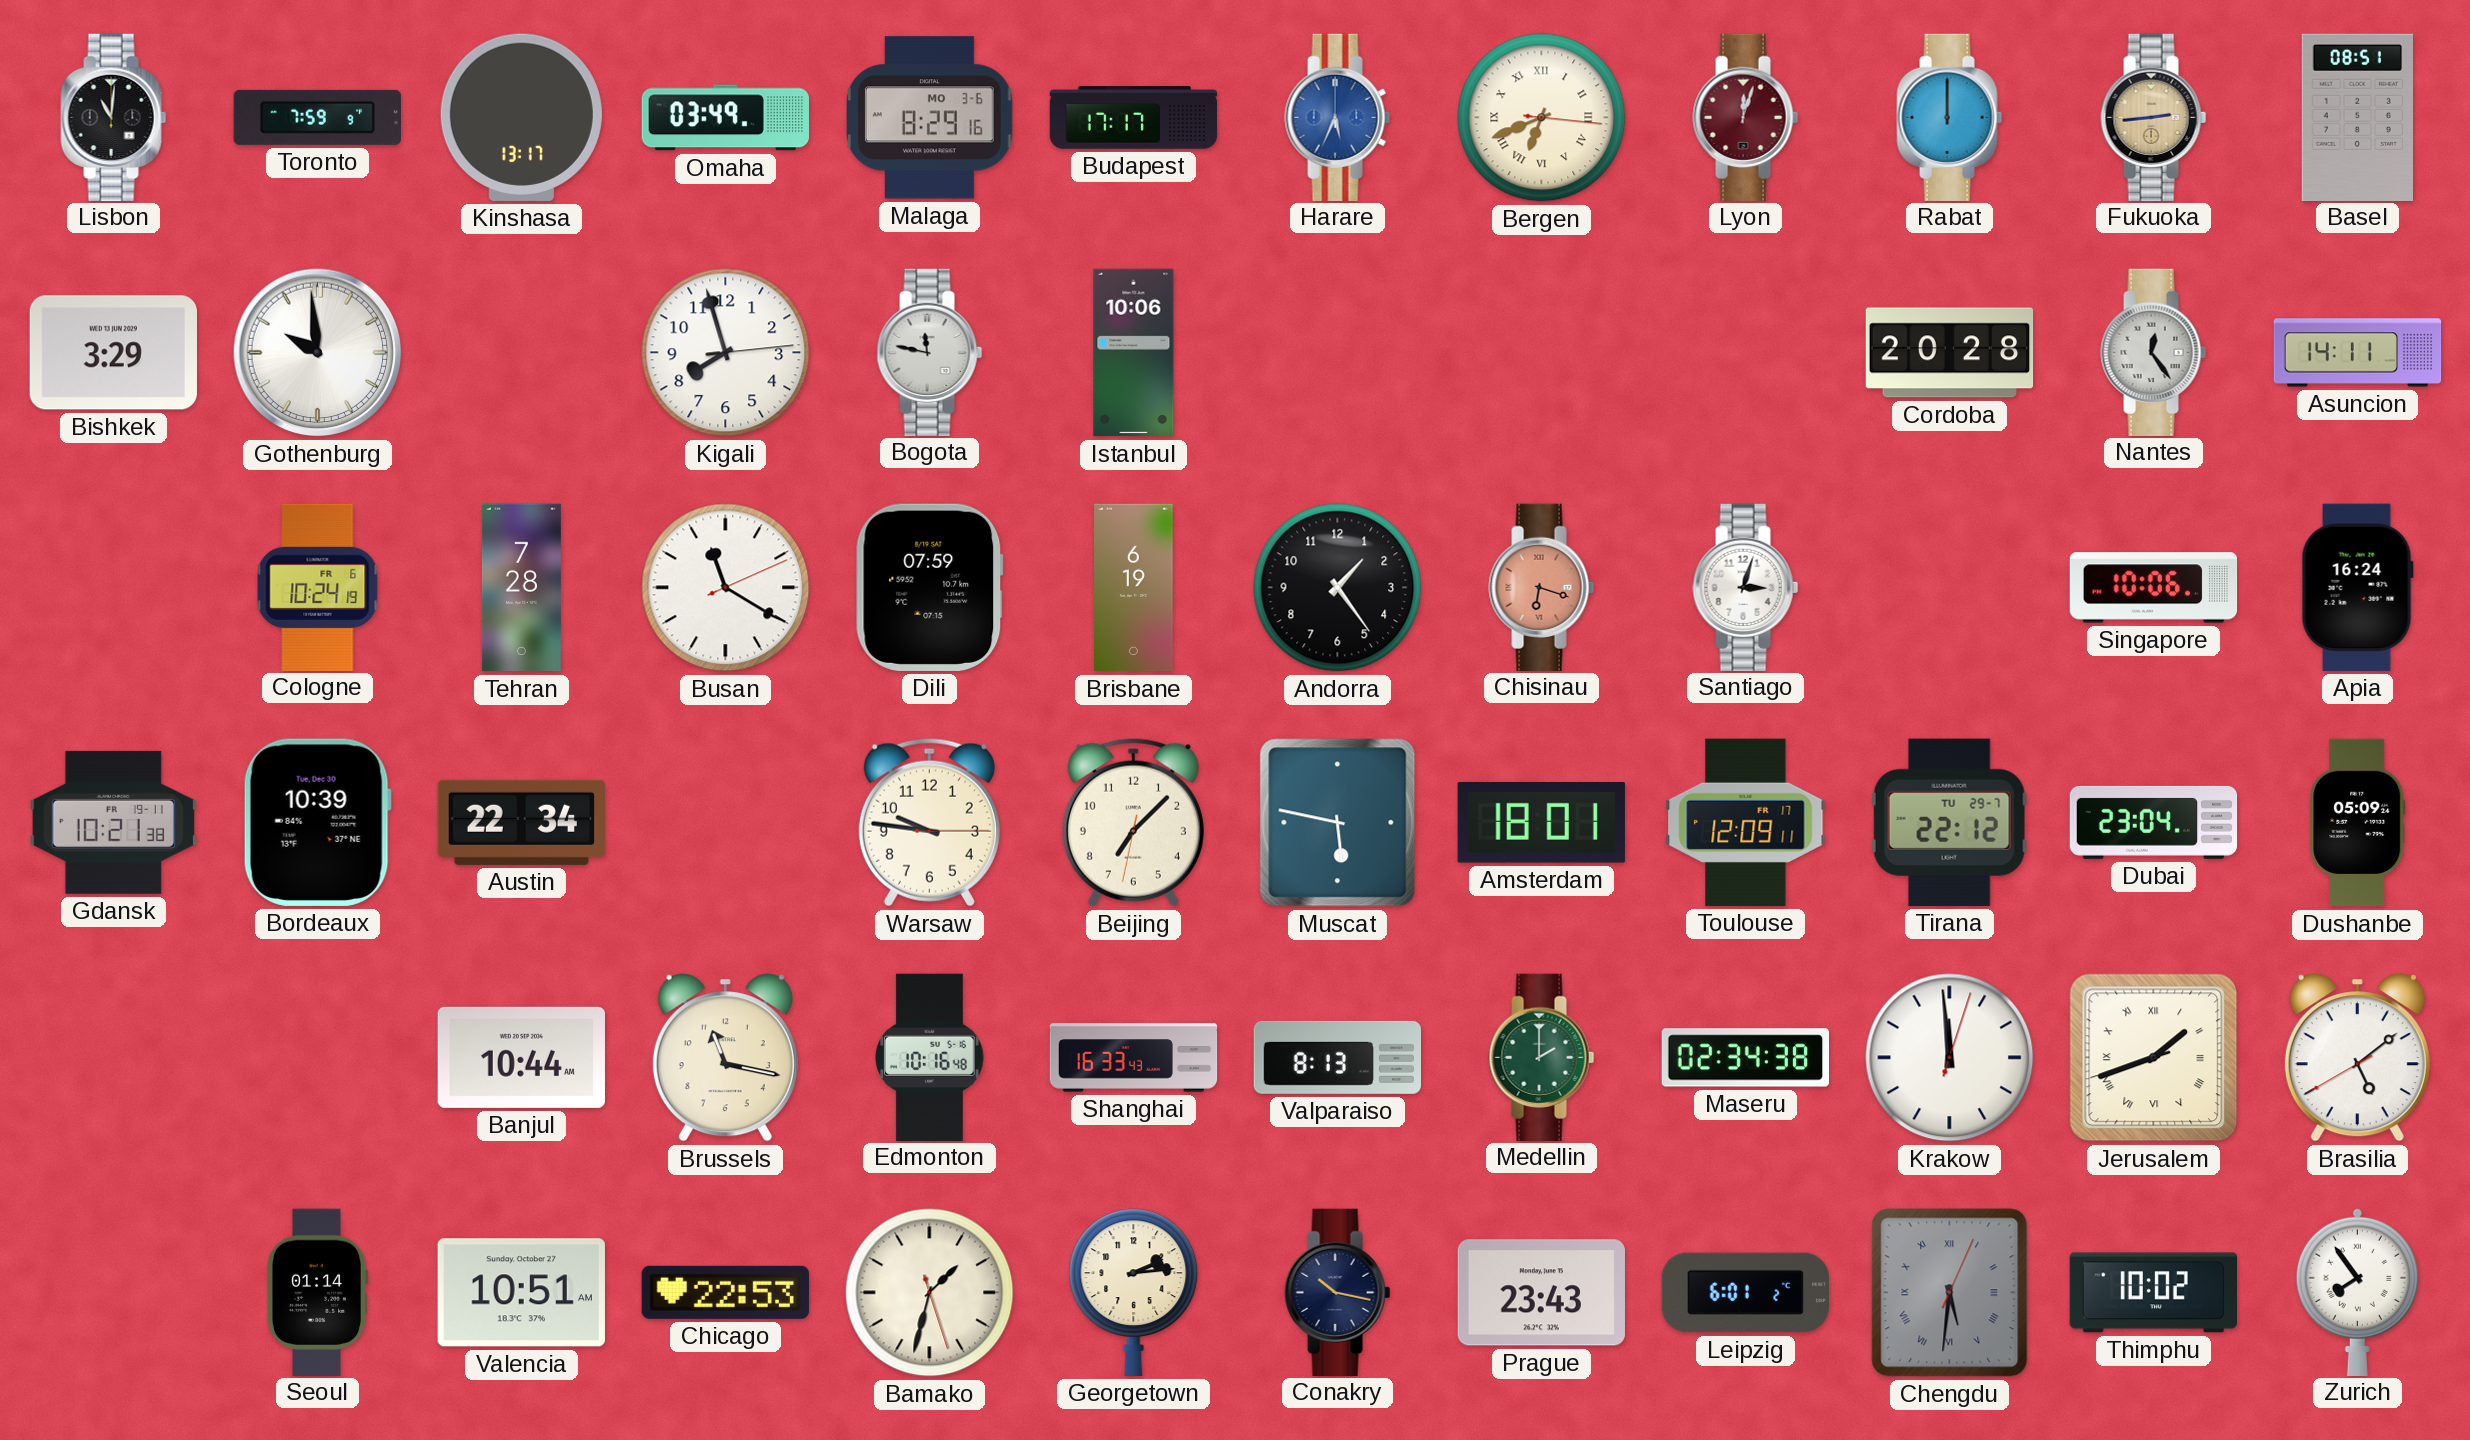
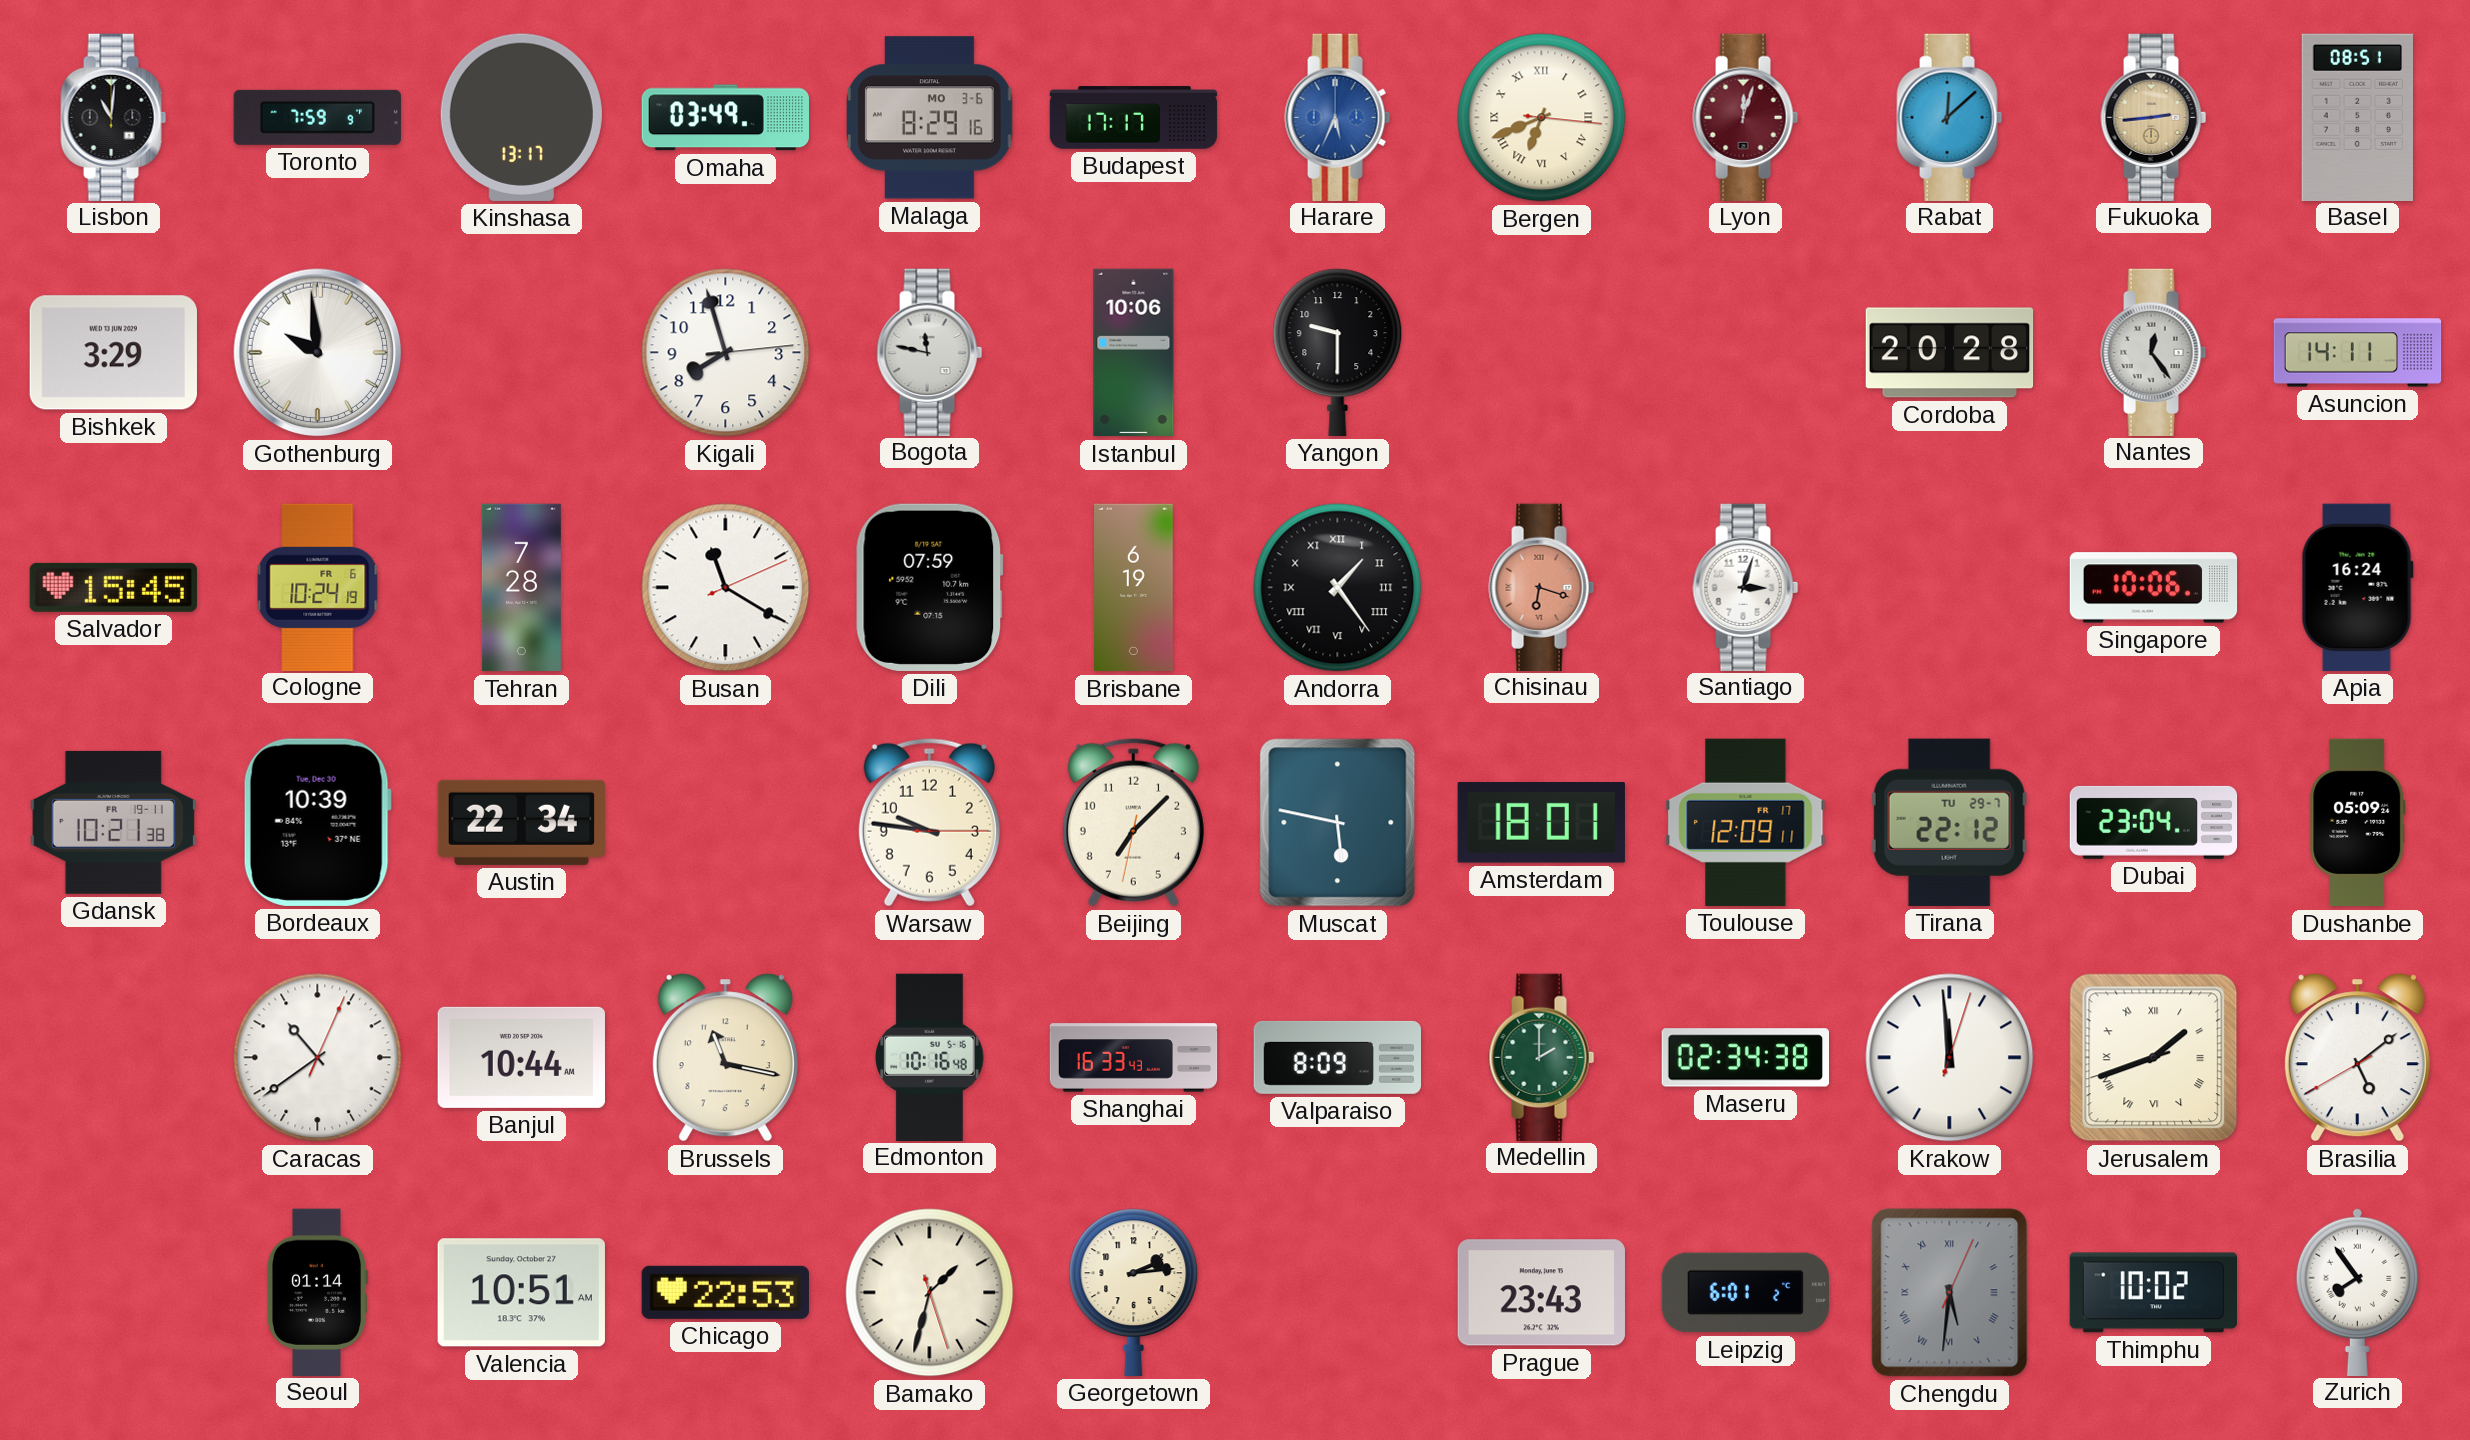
Rabat: 12:00 -> 12:08
Yangon: none -> 9:30
Salvador: none -> 15:45
Andorra numerals: Arabic -> Roman
Caracas: none -> 10:39
Valparaiso: 8:13 -> 8:09
Conakry: 10:17 -> none
